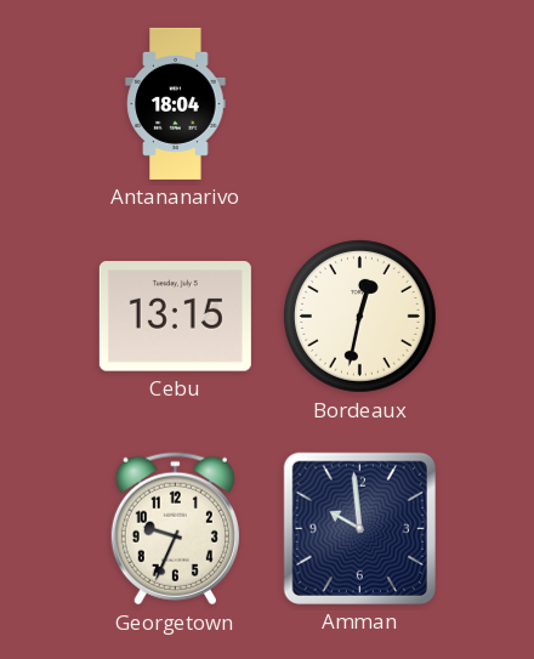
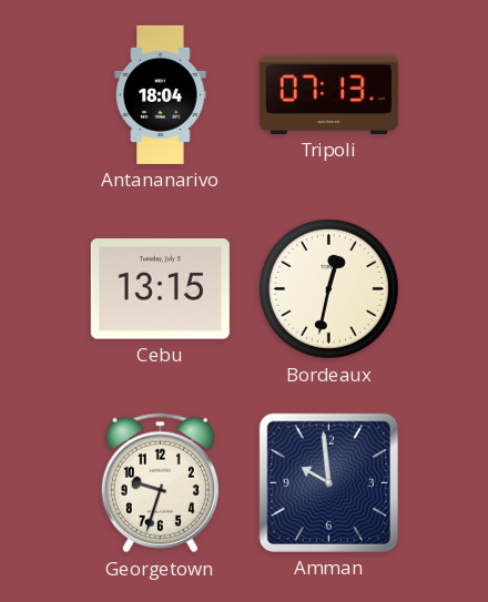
Tripoli: none -> 07:13
Georgetown: 9:34 -> 9:33
